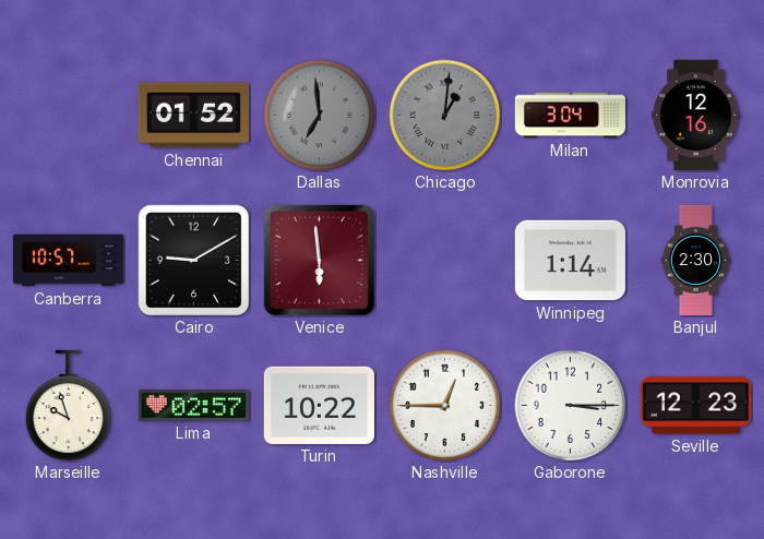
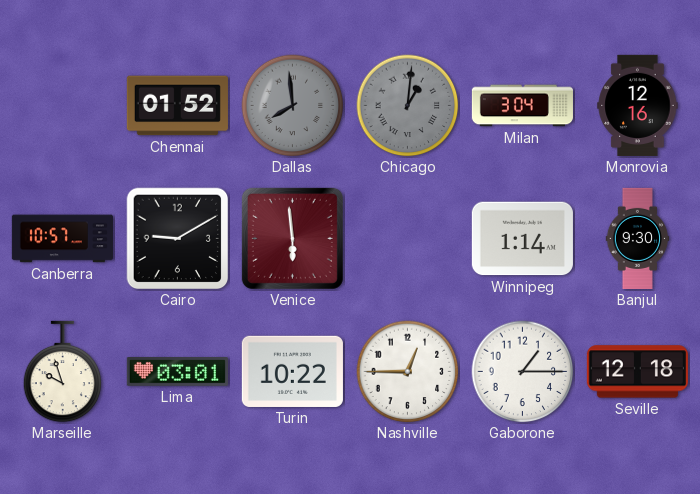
Dallas: 6:59 -> 7:59
Banjul: 2:30 -> 9:30
Lima: 02:57 -> 03:01
Gaborone: 3:15 -> 1:15
Seville: 12:23 -> 12:18
